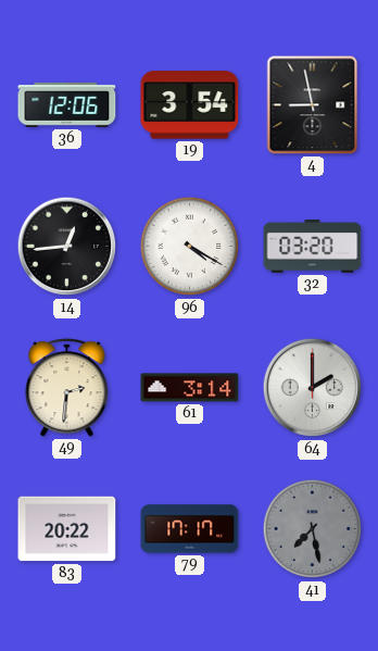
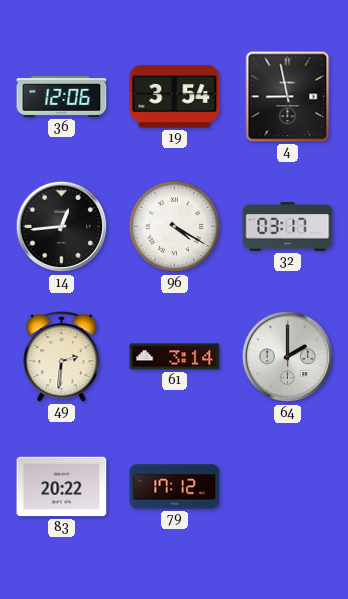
32: 03:20 -> 03:17
79: 17:17 -> 17:12
41: 7:28 -> none
